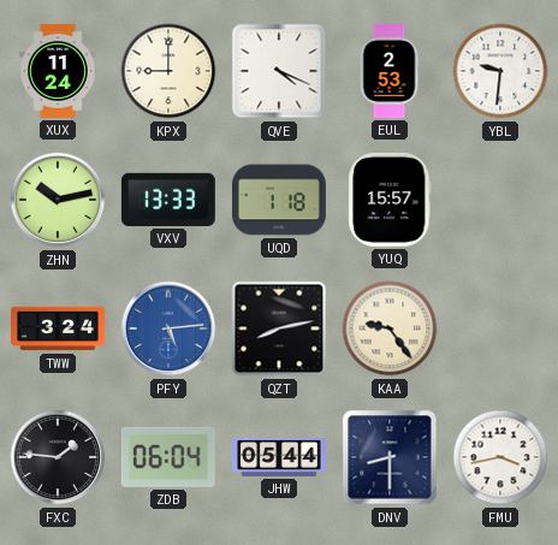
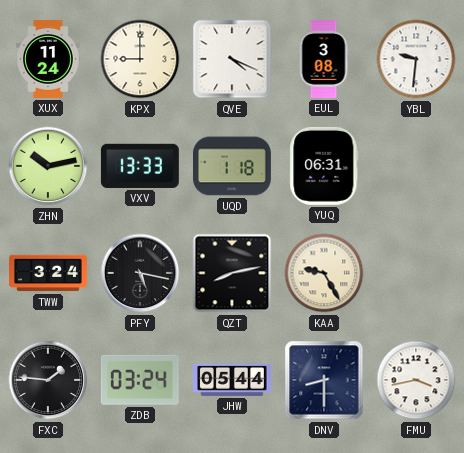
EUL: 2:53 -> 3:08
YUQ: 15:57 -> 06:31
PFY: 5:14 -> 5:17
PFY dial: blue -> black
KAA: 9:24 -> 9:25
ZDB: 06:04 -> 03:24
